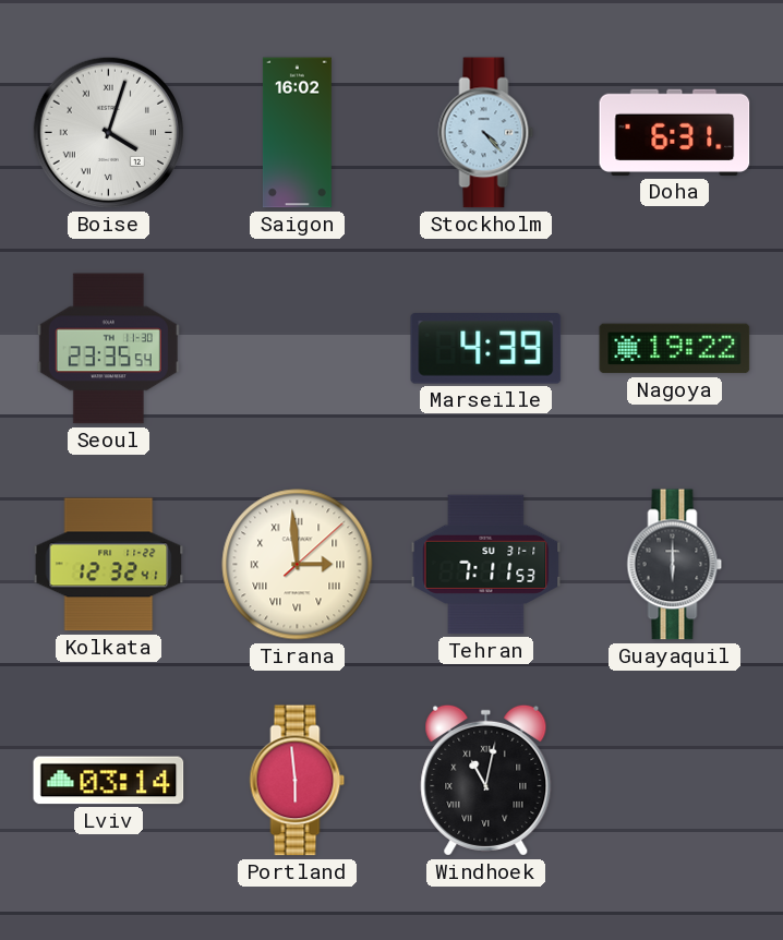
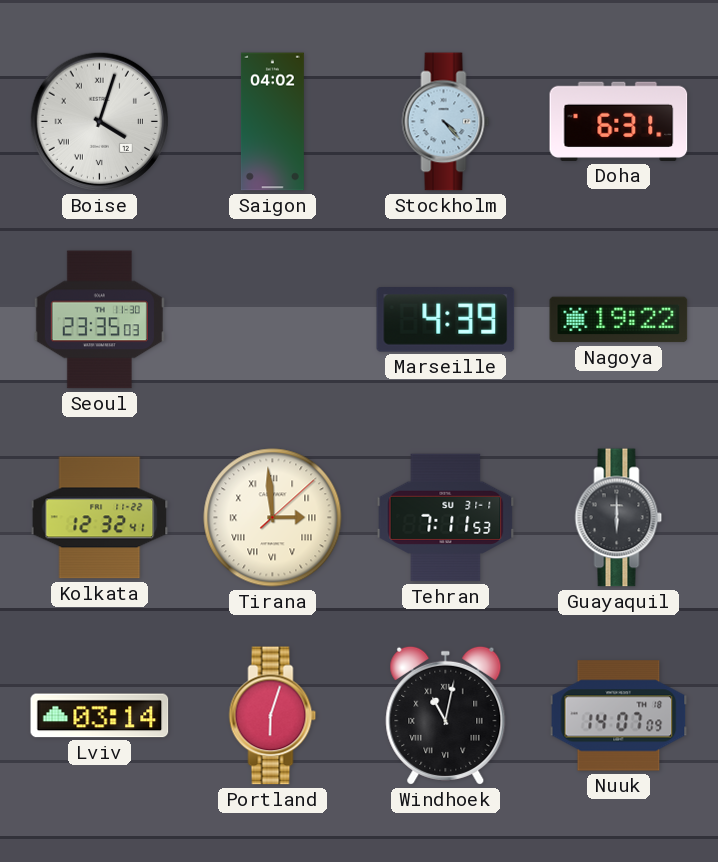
Saigon: 16:02 -> 04:02
Seoul: 23:35:54 -> 23:35:03
Portland: 5:59 -> 6:03
Nuuk: none -> 14:07
